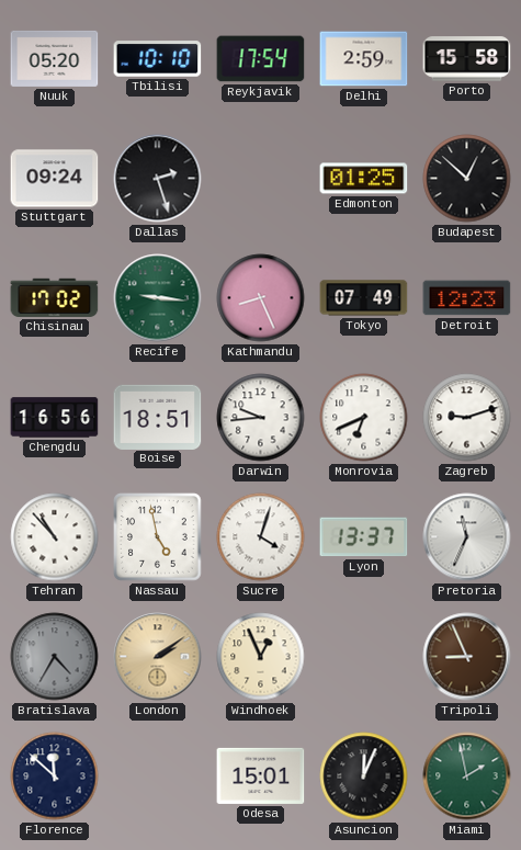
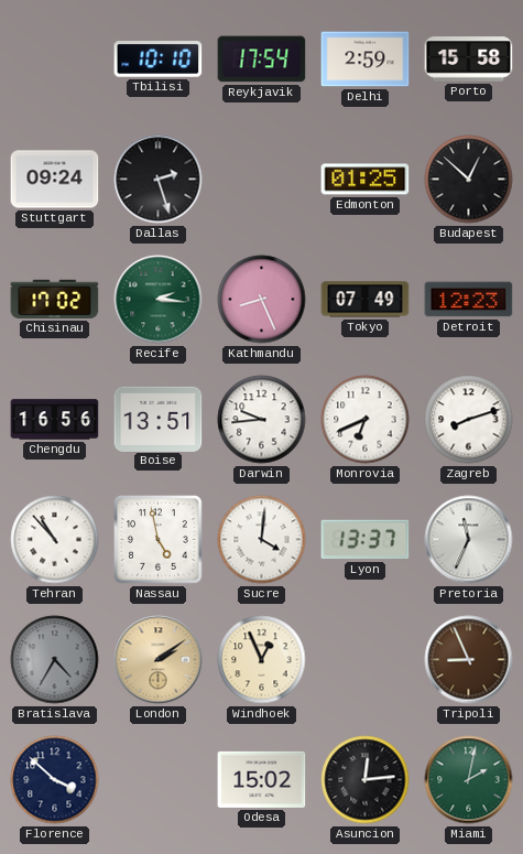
Nuuk: 05:20 -> none
Recife: 9:16 -> 2:16
Boise: 18:51 -> 13:51
Zagreb: 9:12 -> 8:12
Sucre: 4:03 -> 4:01
Florence: 11:52 -> 3:52
Odesa: 15:01 -> 15:02
Asuncion: 12:04 -> 12:14
Miami: 1:58 -> 2:02
